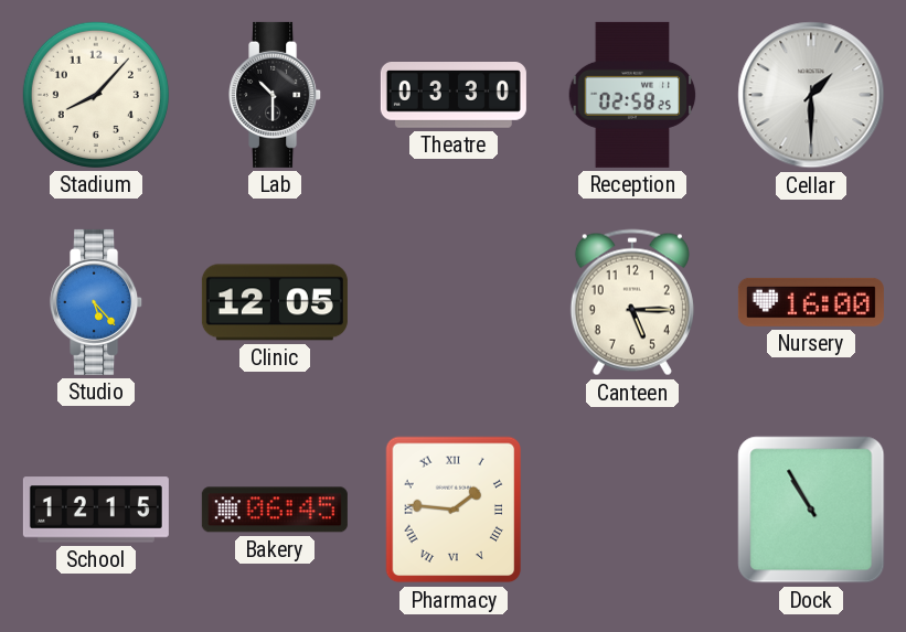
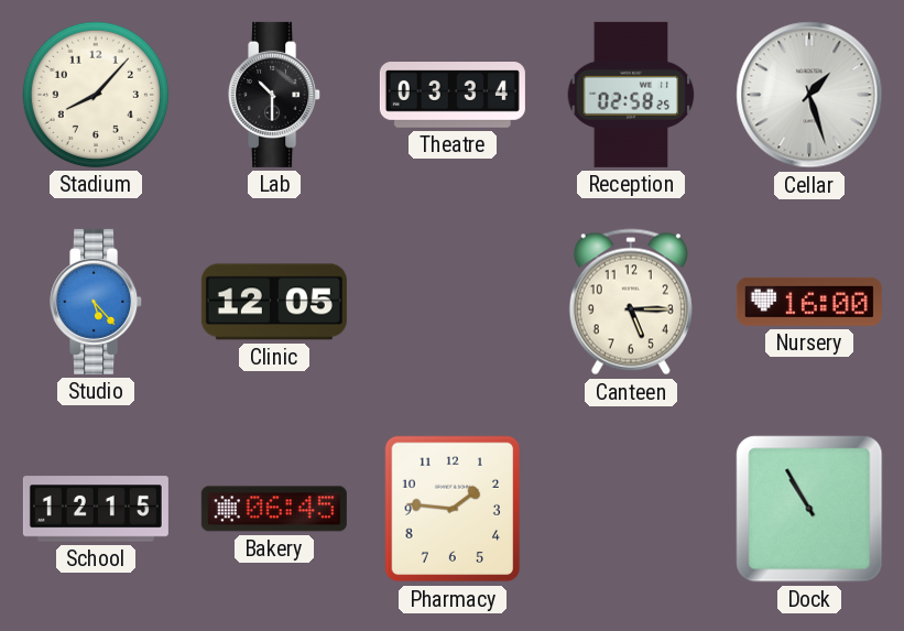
Theatre: 03:30 -> 03:34
Cellar: 1:30 -> 1:27
Pharmacy numerals: Roman -> Arabic
